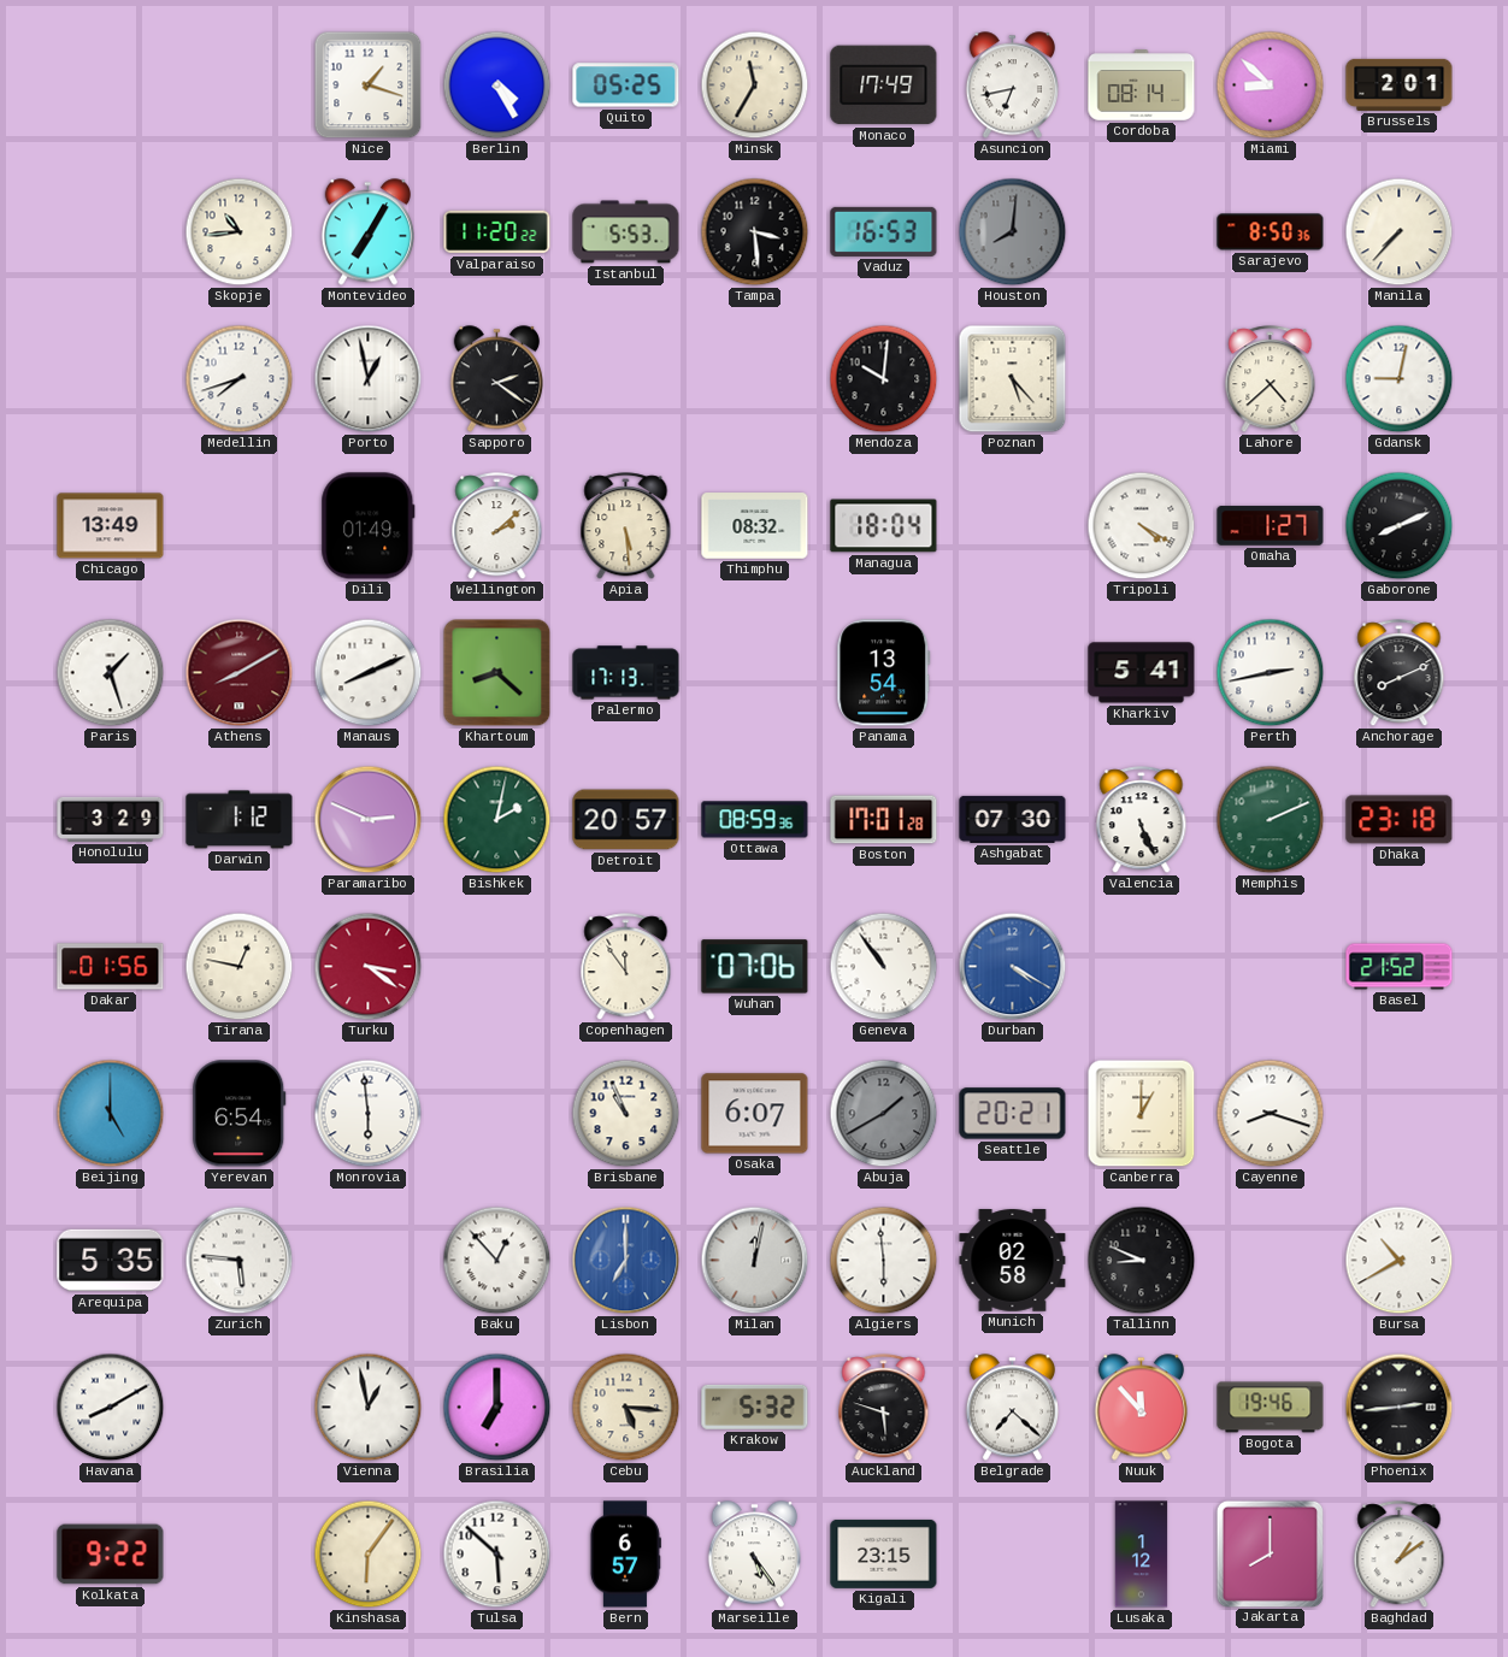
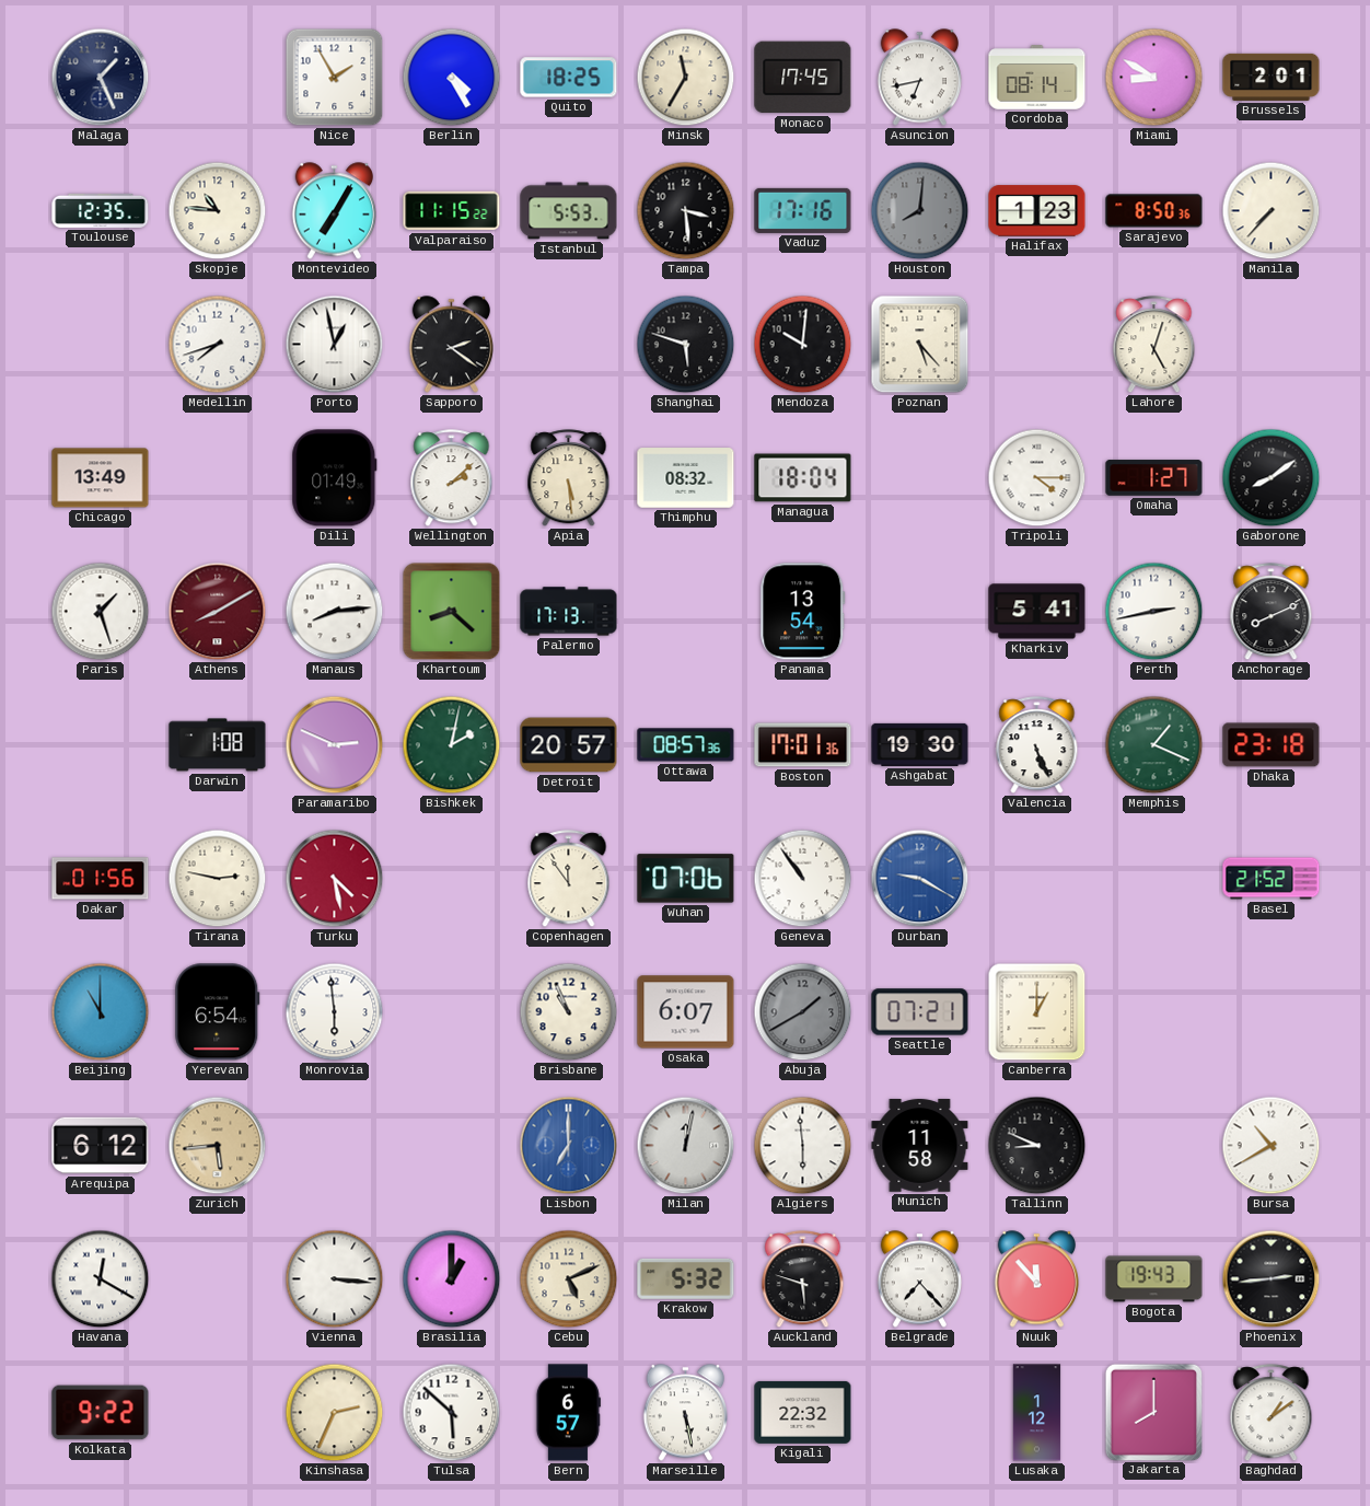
Malaga: none -> 1:26
Nice: 1:18 -> 1:55
Quito: 05:25 -> 18:25
Monaco: 17:49 -> 17:45
Miami: 8:52 -> 8:50
Toulouse: none -> 12:35
Skopje: 10:44 -> 10:46
Valparaiso: 11:20 -> 11:15
Vaduz: 16:53 -> 17:16
Halifax: none -> 1:23
Shanghai: none -> 5:48
Lahore: 4:38 -> 5:03
Gdansk: 9:02 -> none
Tripoli: 4:20 -> 4:15
Gaborone: 8:11 -> 8:09
Manaus: 8:11 -> 8:14
Honolulu: 3:29 -> none
Darwin: 1:12 -> 1:08
Ottawa: 08:59 -> 08:57
Boston: 17:01:28 -> 17:01:36
Ashgabat: 07:30 -> 19:30
Memphis: 2:11 -> 1:19
Tirana: 12:47 -> 2:47
Turku: 3:21 -> 4:28
Durban: 4:20 -> 9:20
Beijing: 5:00 -> 11:00
Seattle: 20:21 -> 07:21
Cayenne: 8:18 -> none
Arequipa: 5:35 -> 6:12
Zurich: 5:46 -> 5:44
Zurich dial: white -> champagne
Baku: 12:53 -> none
Munich: 02:58 -> 11:58
Havana: 8:10 -> 12:20
Vienna: 12:58 -> 3:16
Brasilia: 7:00 -> 1:00
Cebu: 5:16 -> 5:11
Belgrade: 7:22 -> 7:23
Bogota: 19:46 -> 19:43
Kinshasa: 6:06 -> 2:34
Marseille: 5:24 -> 5:28
Kigali: 23:15 -> 22:32
